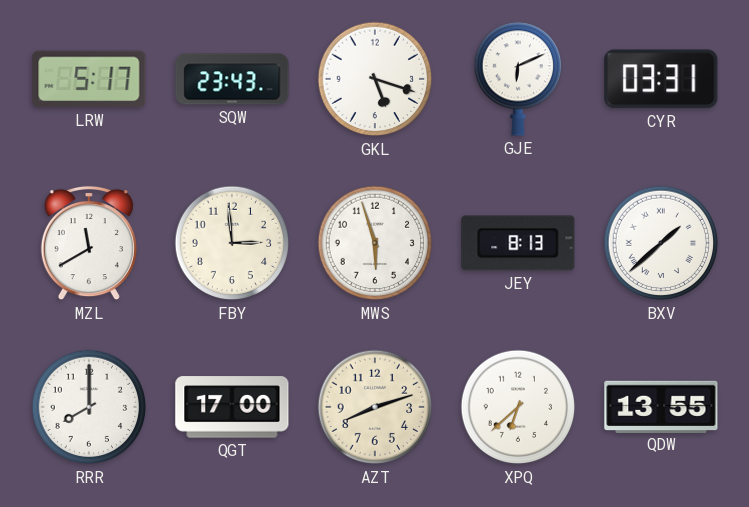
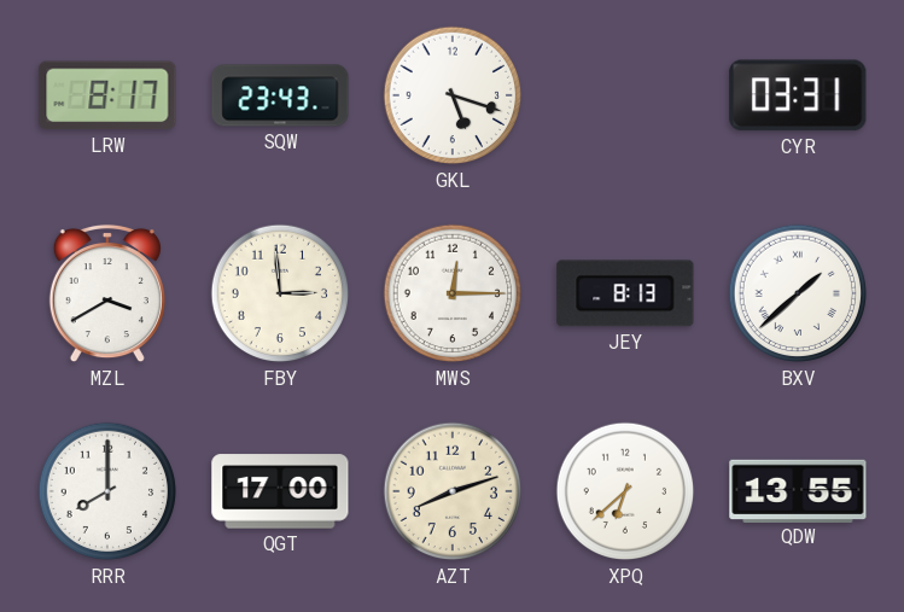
LRW: 5:17 -> 8:17
GJE: 6:11 -> none
MZL: 11:40 -> 3:40
MWS: 5:57 -> 12:15
